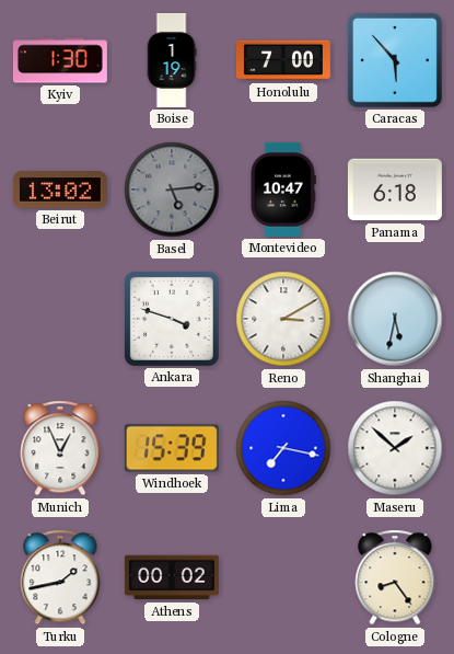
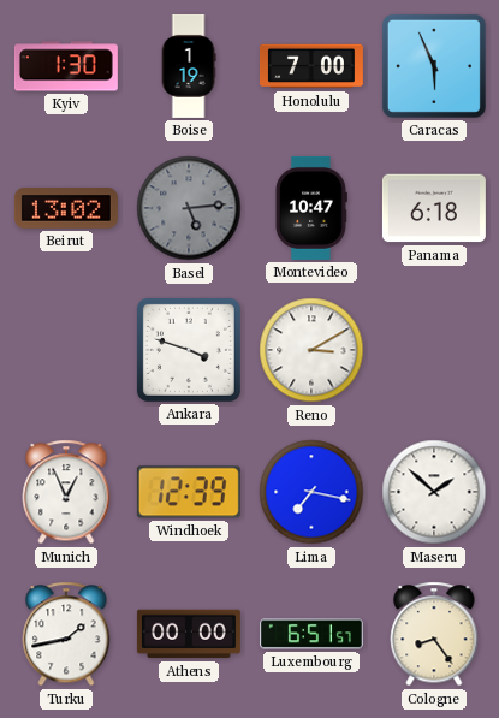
Caracas: 5:53 -> 5:56
Shanghai: 5:32 -> none
Windhoek: 15:39 -> 12:39
Athens: 00:02 -> 00:00
Luxembourg: none -> 6:51
